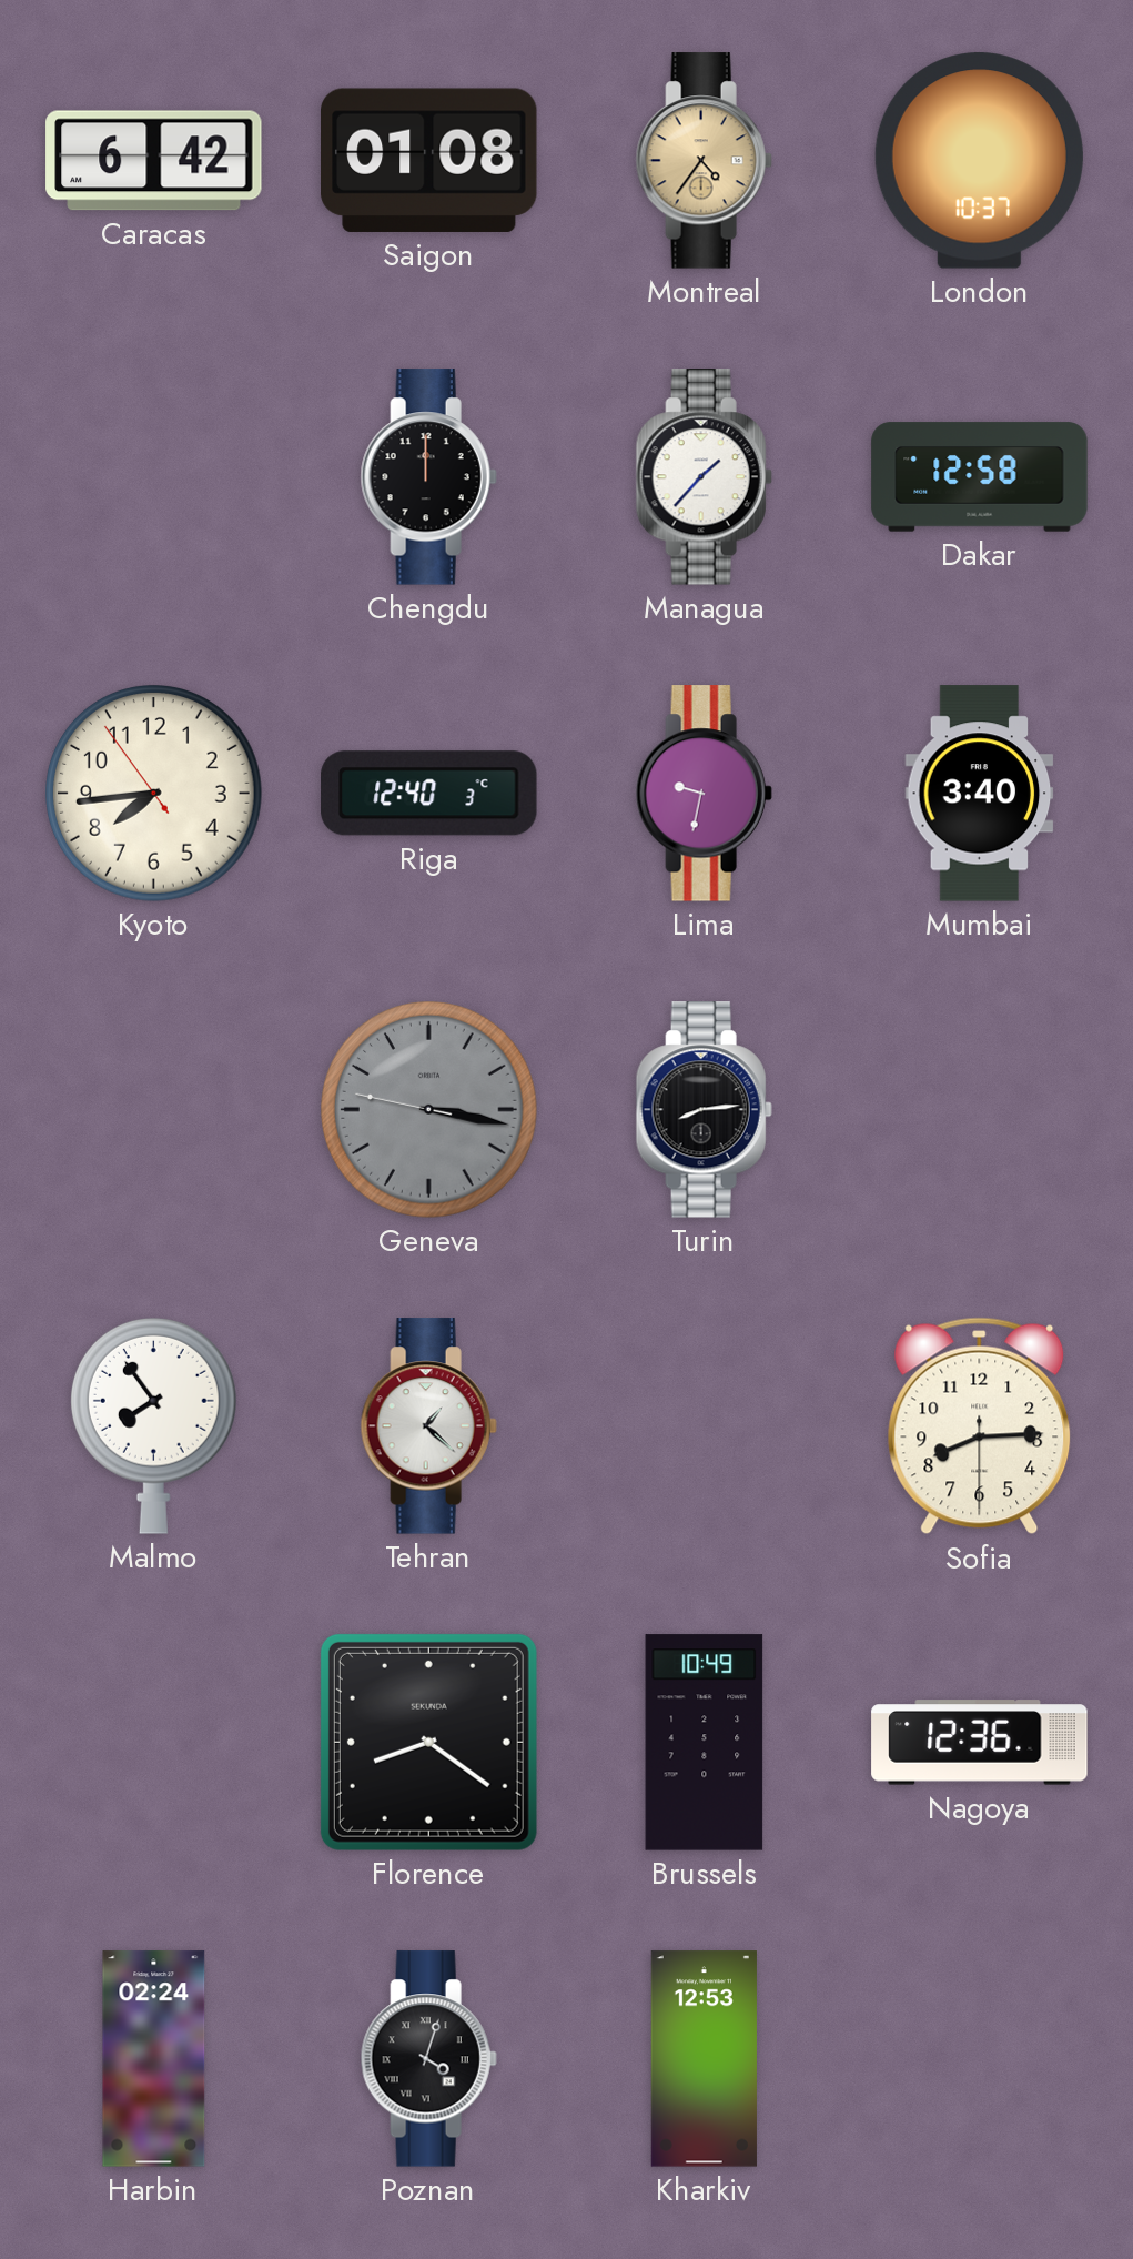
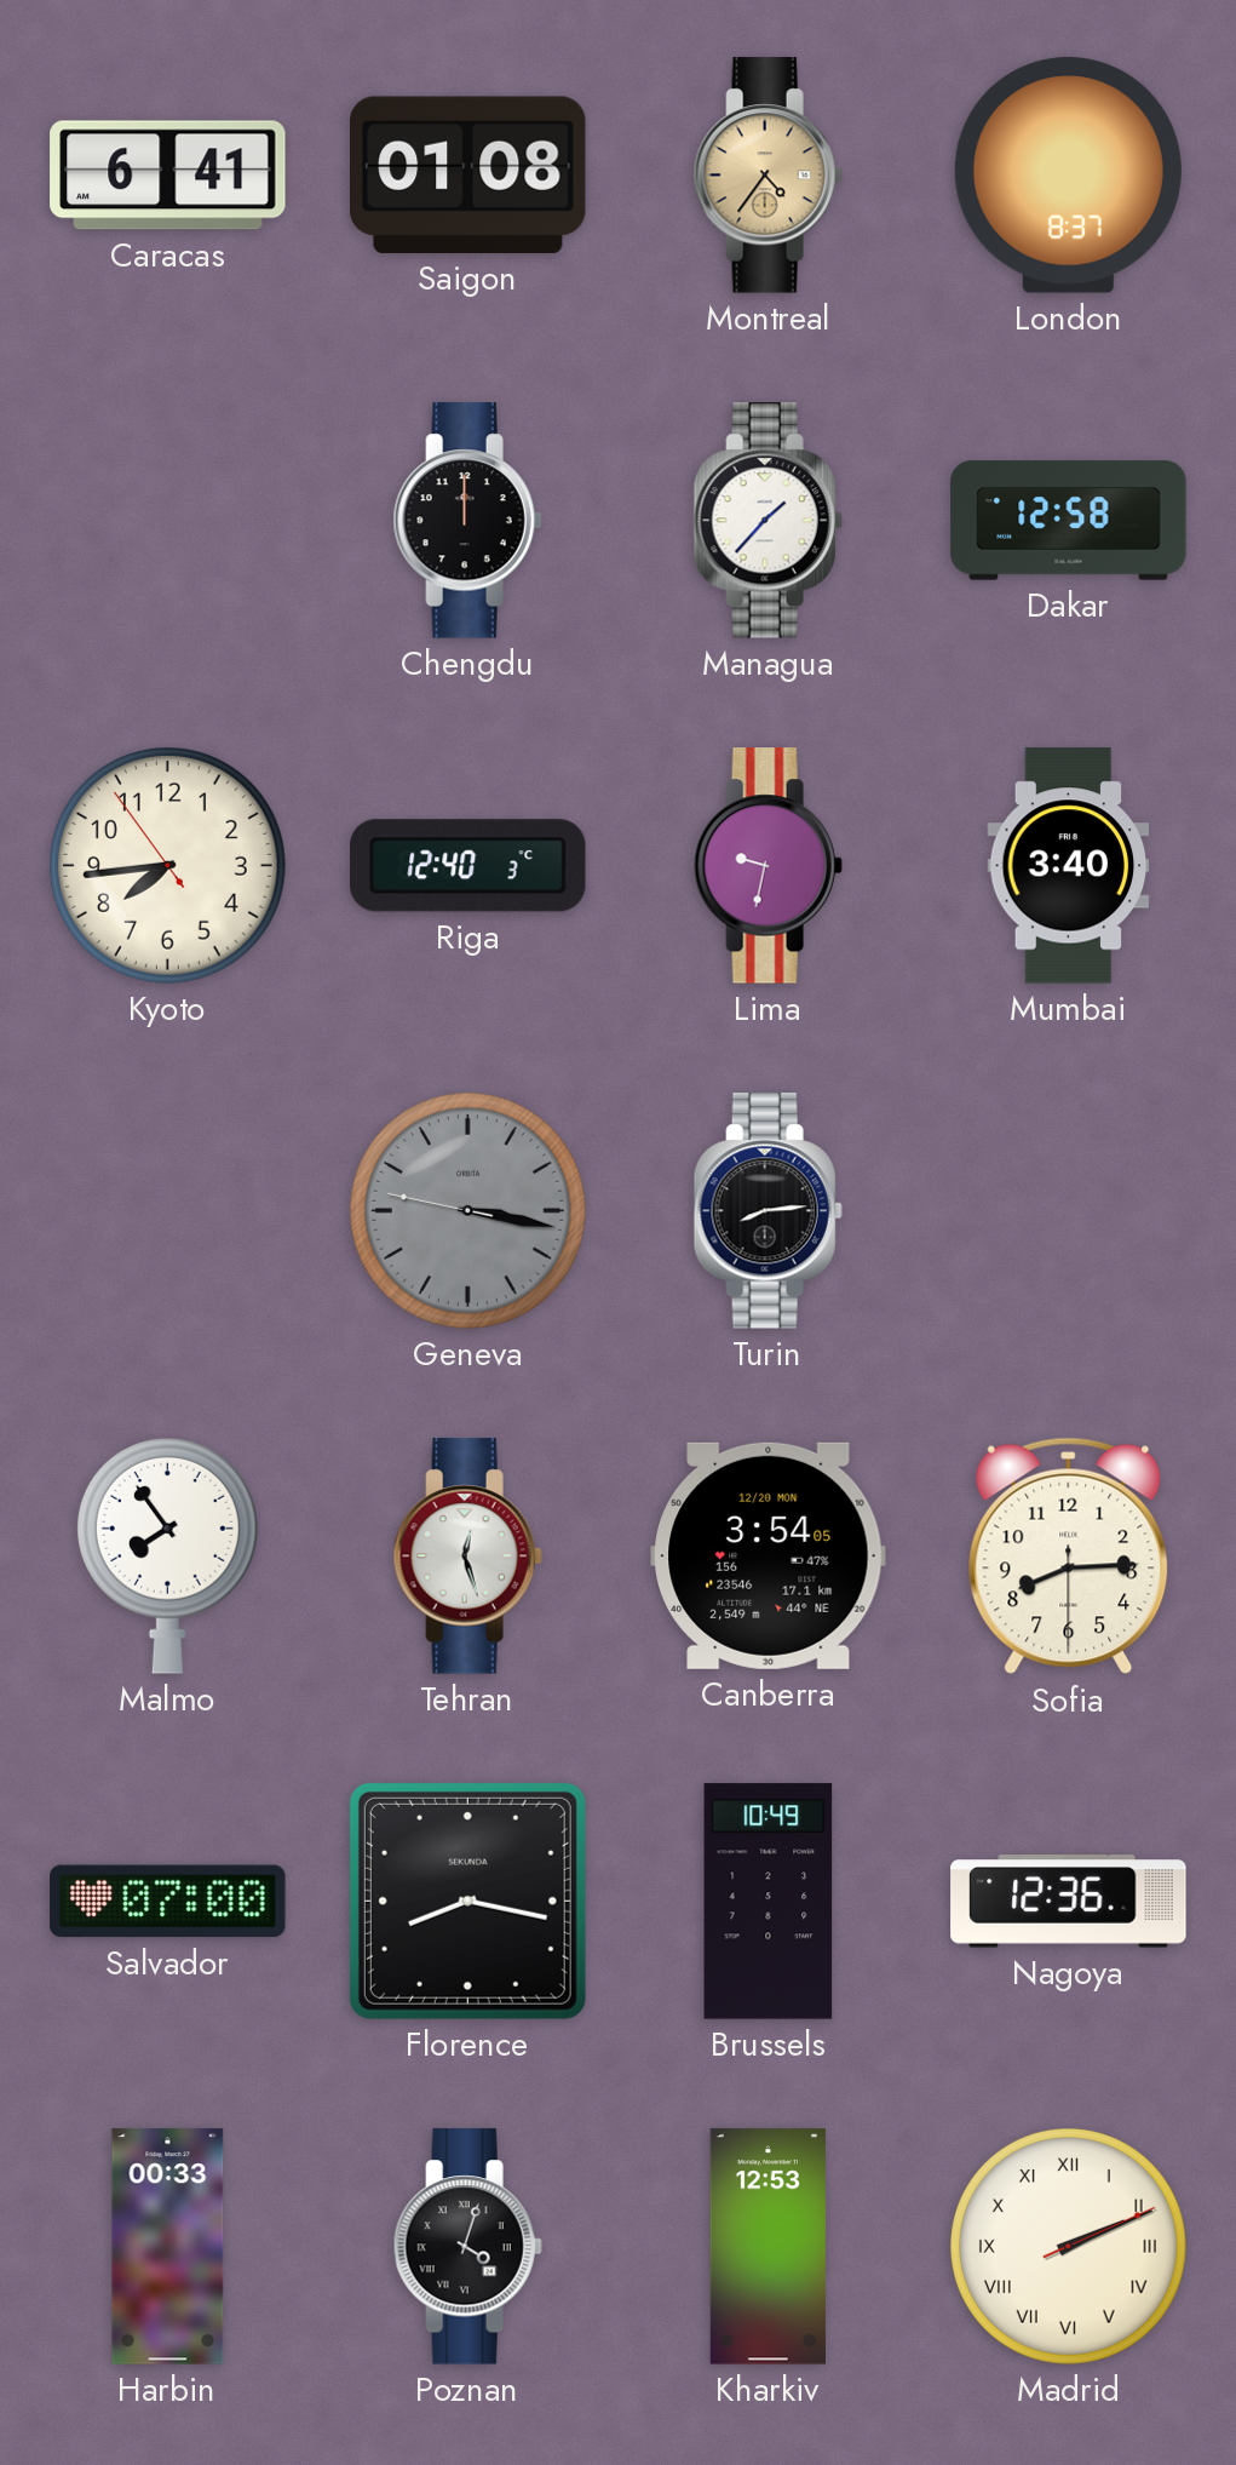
Caracas: 6:42 -> 6:41
London: 10:37 -> 8:37
Tehran: 1:22 -> 12:27
Canberra: none -> 3:54
Salvador: none -> 07:00
Florence: 8:21 -> 8:17
Harbin: 02:24 -> 00:33
Madrid: none -> 2:11
